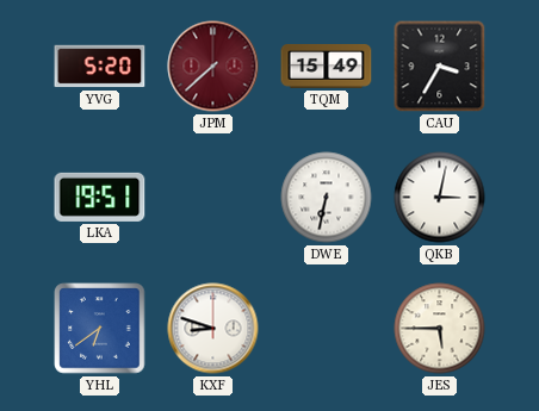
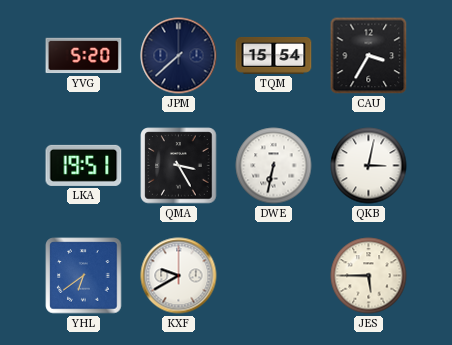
JPM dial: burgundy -> navy
TQM: 15:49 -> 15:54
QMA: none -> 3:25
KXF: 8:48 -> 9:40
